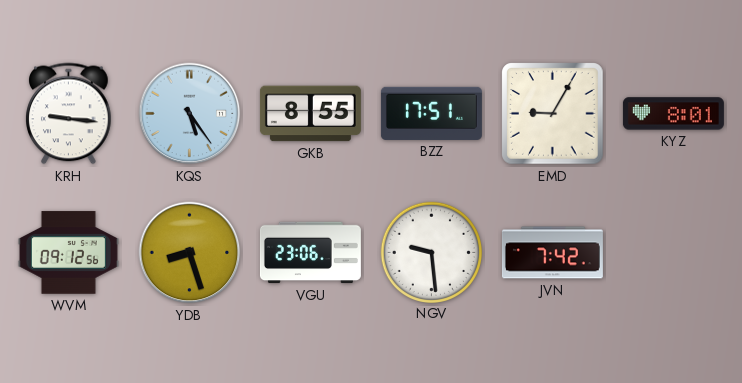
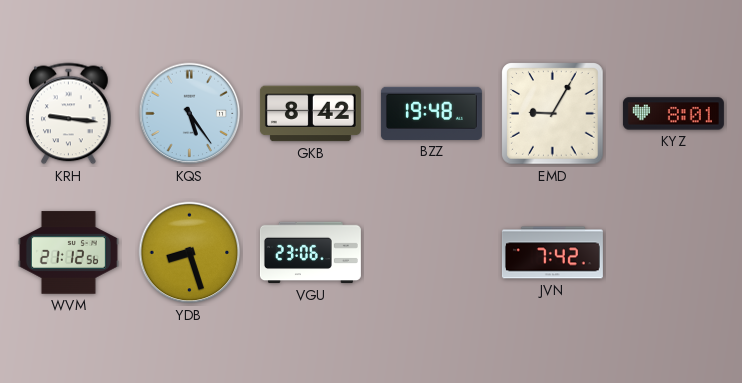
GKB: 8:55 -> 8:42
BZZ: 17:51 -> 19:48
WVM: 09:12 -> 21:12
NGV: 9:29 -> none
